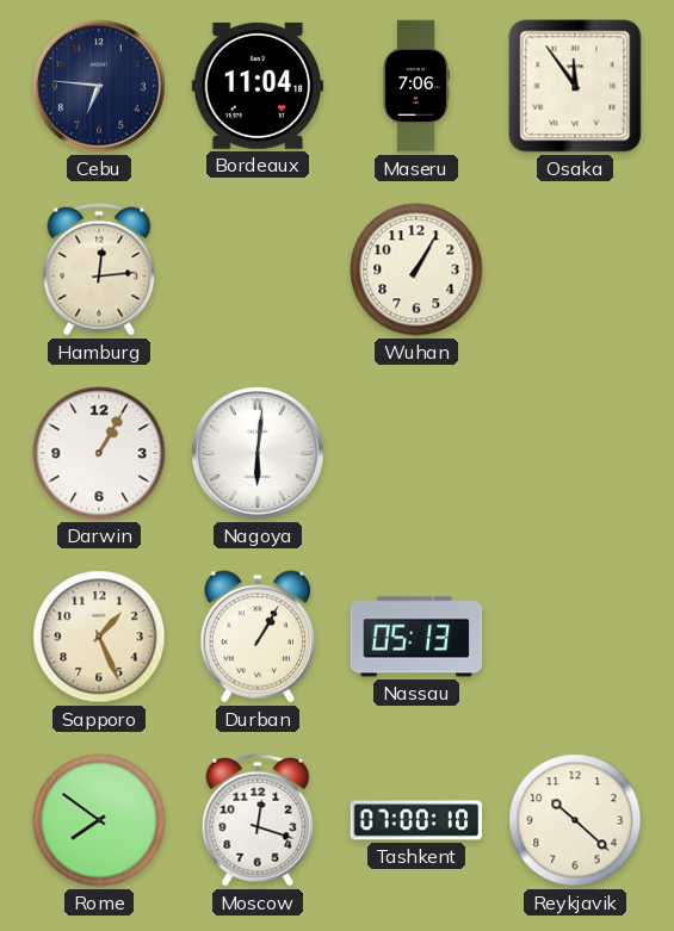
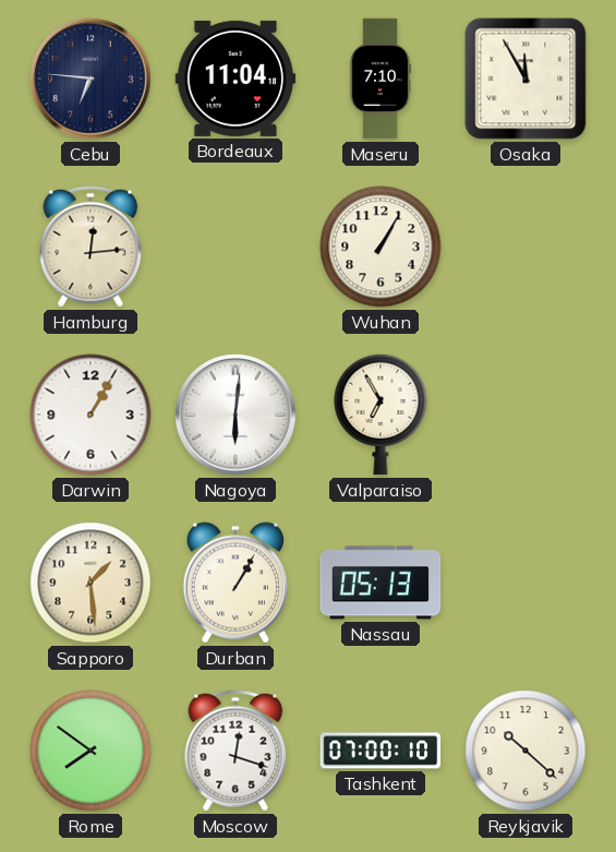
Maseru: 7:06 -> 7:10
Osaka: 11:54 -> 11:55
Valparaiso: none -> 6:55
Sapporo: 1:26 -> 1:29
